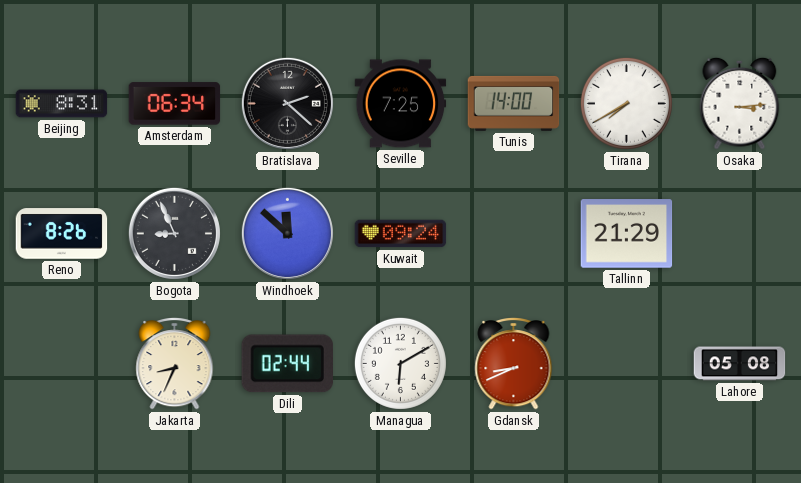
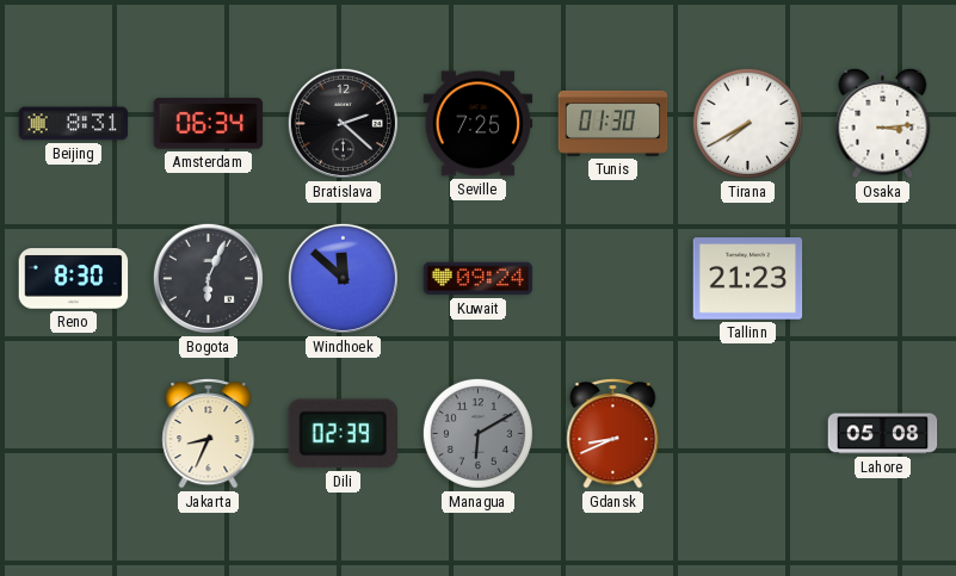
Tunis: 14:00 -> 01:30
Reno: 8:26 -> 8:30
Bogota: 8:56 -> 6:04
Tallinn: 21:29 -> 21:23
Dili: 02:44 -> 02:39
Managua dial: white -> grey
